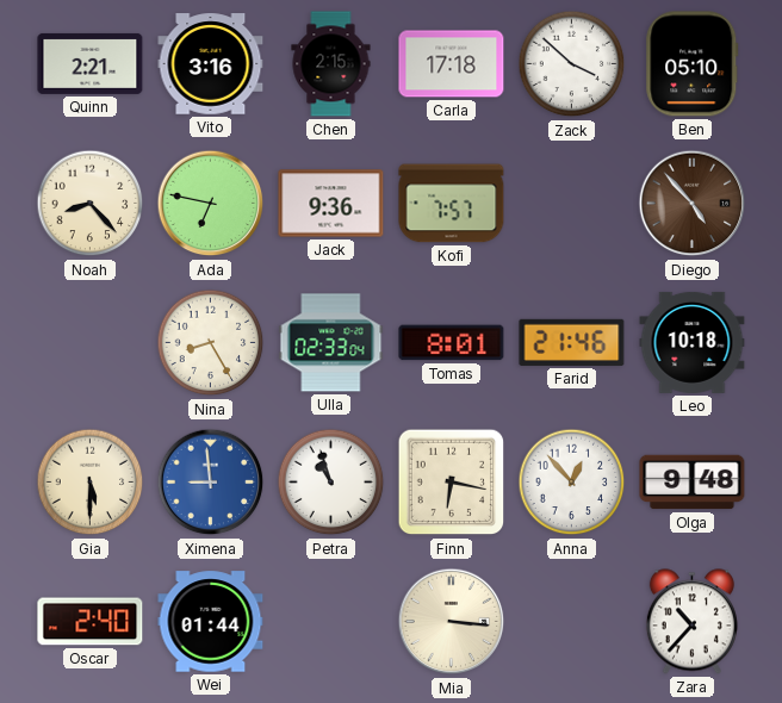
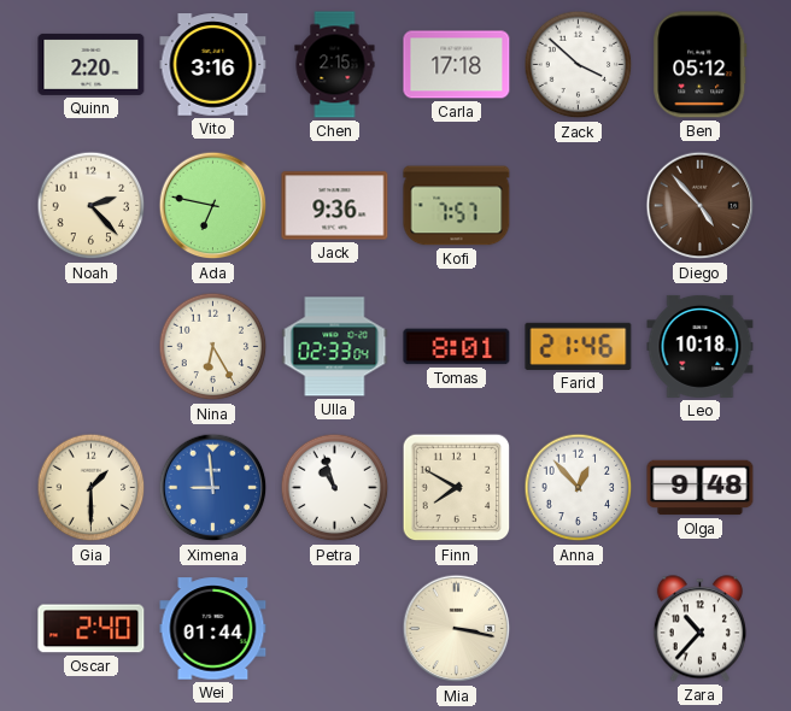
Quinn: 2:21 -> 2:20
Ben: 05:10 -> 05:12
Noah: 8:23 -> 2:23
Nina: 8:25 -> 6:25
Gia: 5:30 -> 1:30
Finn: 6:17 -> 7:50
Mia: 3:16 -> 3:17
